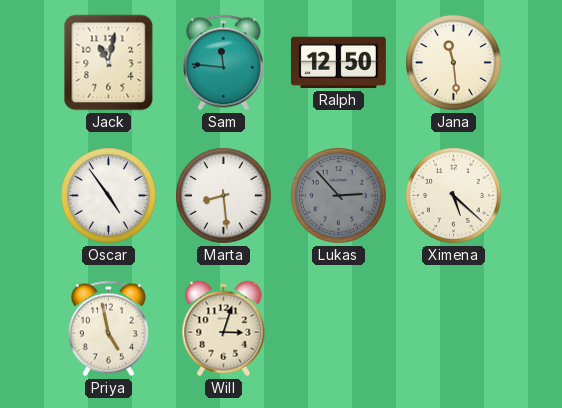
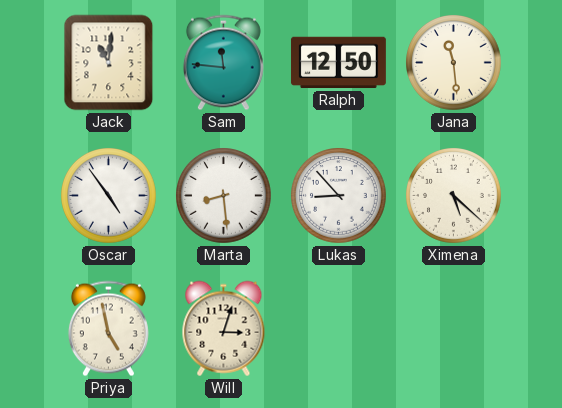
Jack: 11:02 -> 11:01
Lukas: 2:53 -> 8:53
Lukas dial: grey -> white
